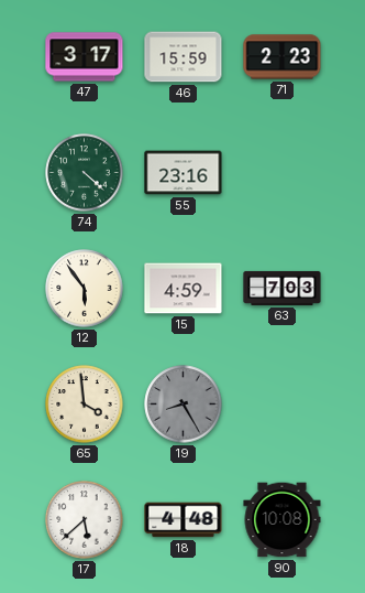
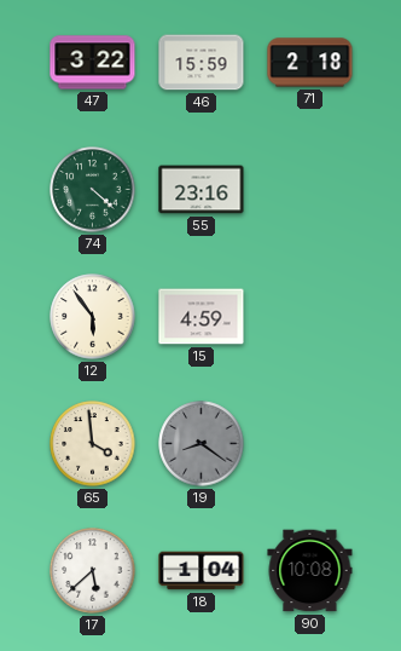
47: 3:17 -> 3:22
71: 2:23 -> 2:18
63: 7:03 -> none
19: 8:25 -> 8:21
18: 4:48 -> 1:04
